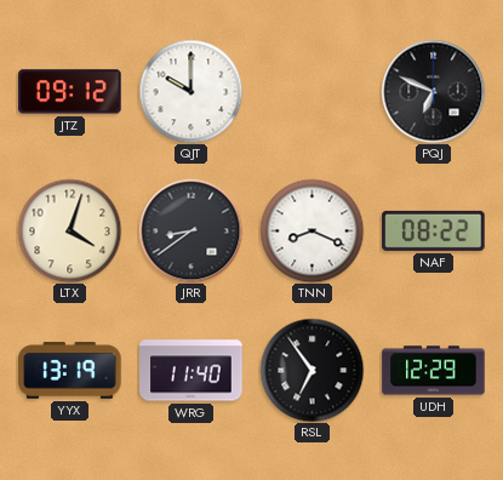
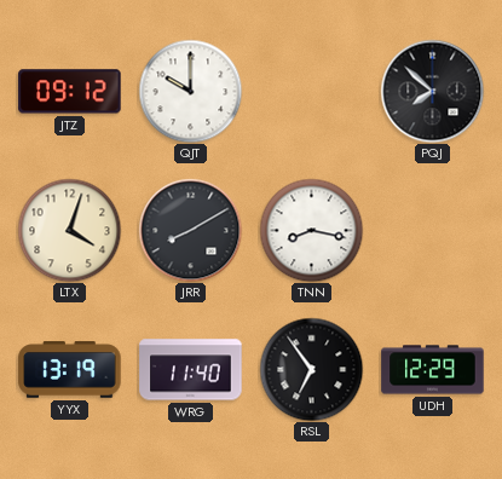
PQJ: 6:49 -> 7:52
JRR: 8:39 -> 8:10
TNN: 8:19 -> 8:17
NAF: 08:22 -> none
